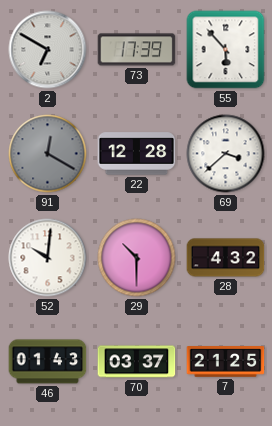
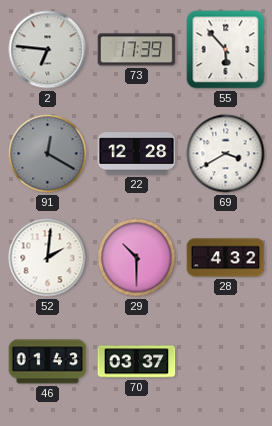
2: 6:50 -> 6:46
69: 3:38 -> 3:40
52: 10:01 -> 2:01
7: 21:25 -> none
